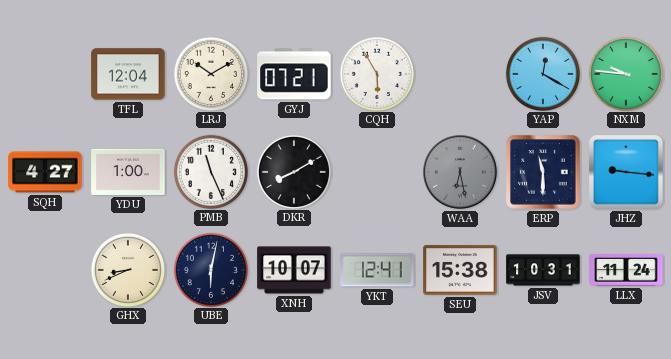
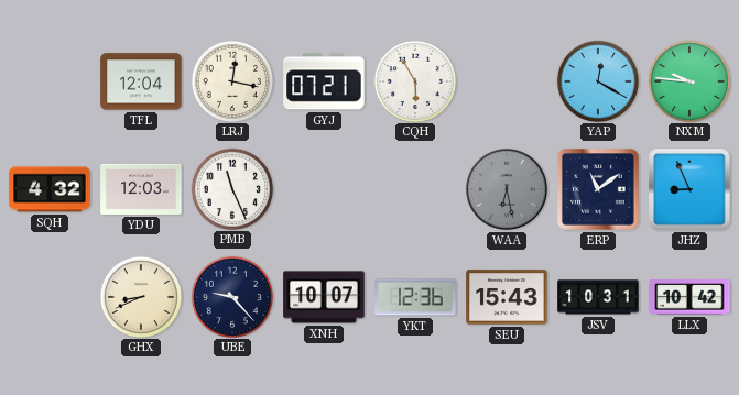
LRJ: 10:10 -> 12:17
SQH: 4:27 -> 4:32
YDU: 1:00 -> 12:03
DKR: 8:10 -> none
ERP: 11:30 -> 11:09
JHZ: 9:16 -> 8:56
UBE: 6:02 -> 9:23
YKT: 12:41 -> 12:36
SEU: 15:38 -> 15:43
LLX: 11:24 -> 10:42
